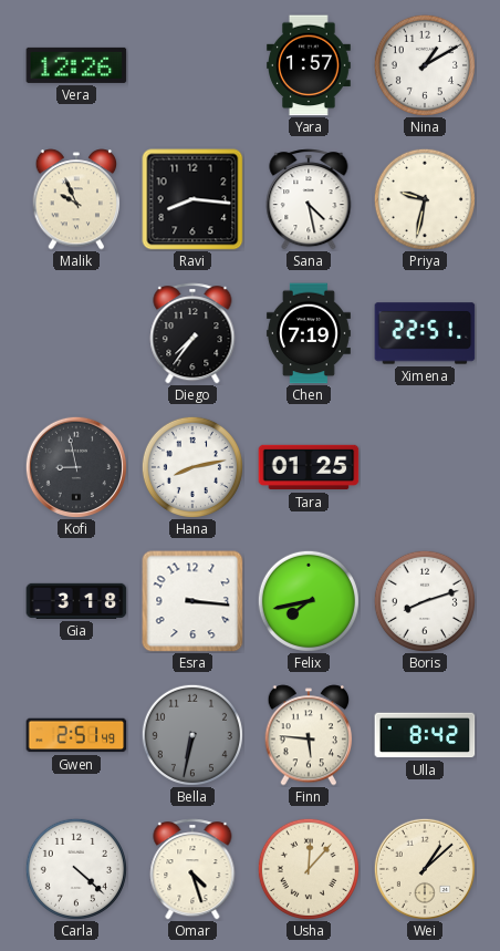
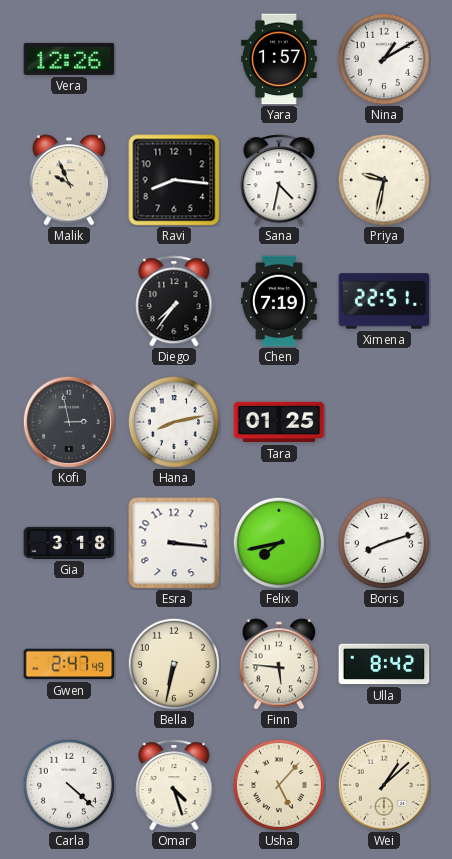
Sana: 4:28 -> 4:32
Kofi: 8:58 -> 2:58
Gwen: 2:51 -> 2:47
Bella dial: grey -> cream
Usha: 12:07 -> 5:07
